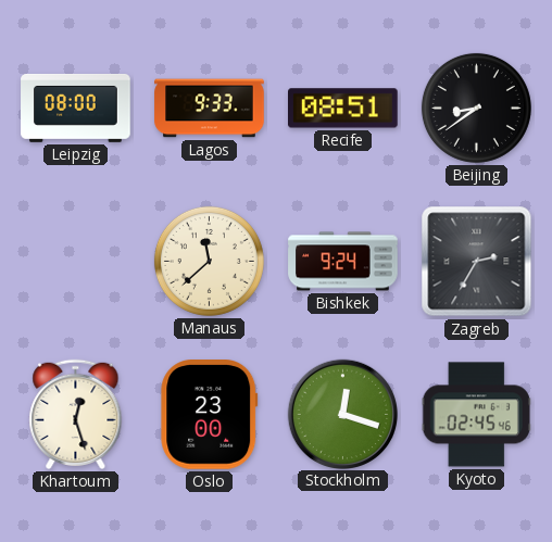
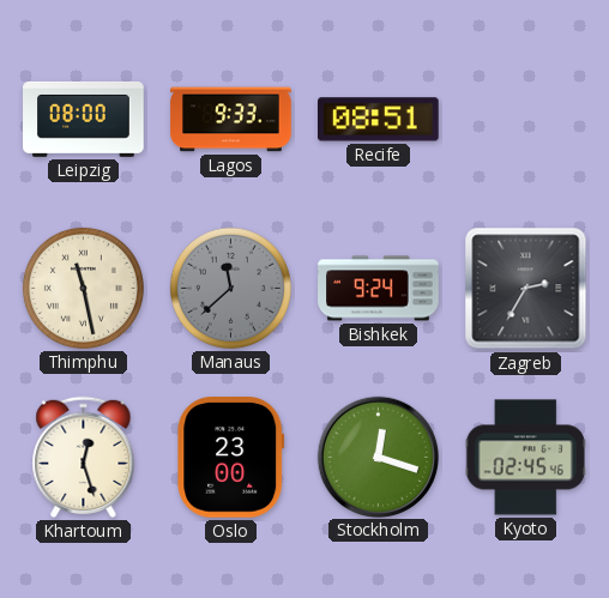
Beijing: 8:39 -> none
Thimphu: none -> 11:28
Manaus dial: cream -> grey
